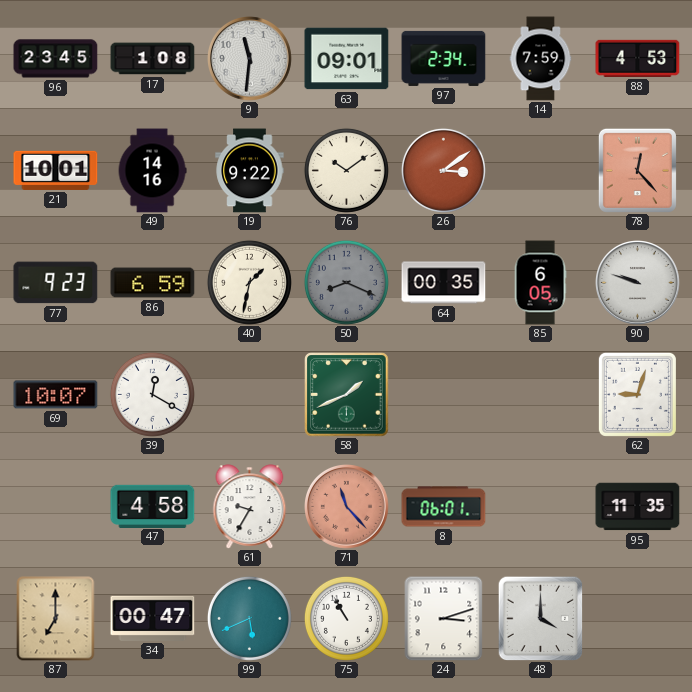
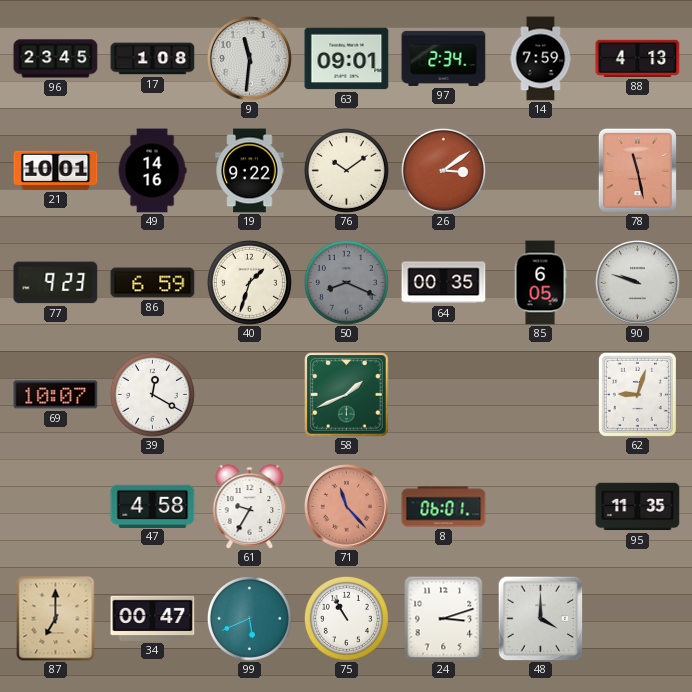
88: 4:53 -> 4:13
78: 12:23 -> 11:28
40: 1:32 -> 1:33
